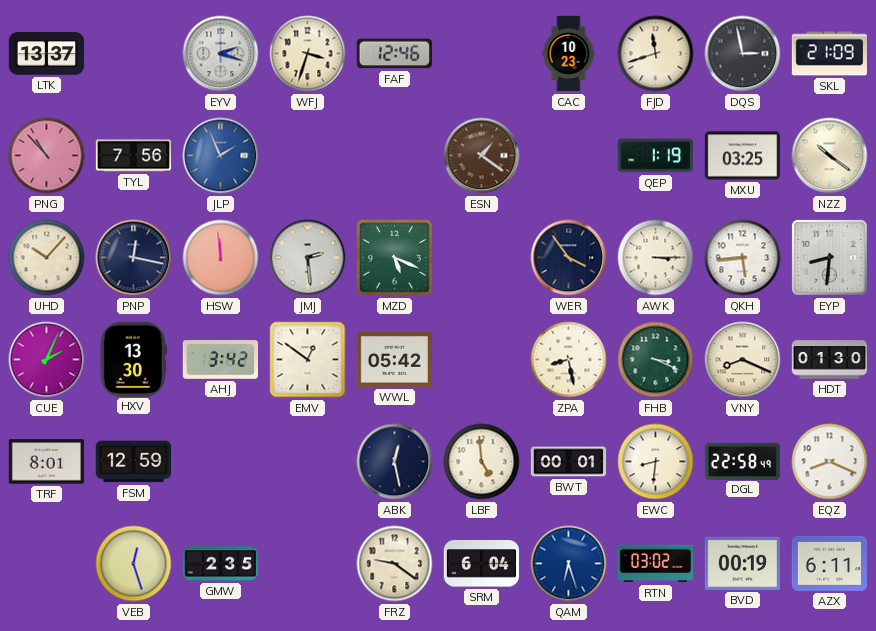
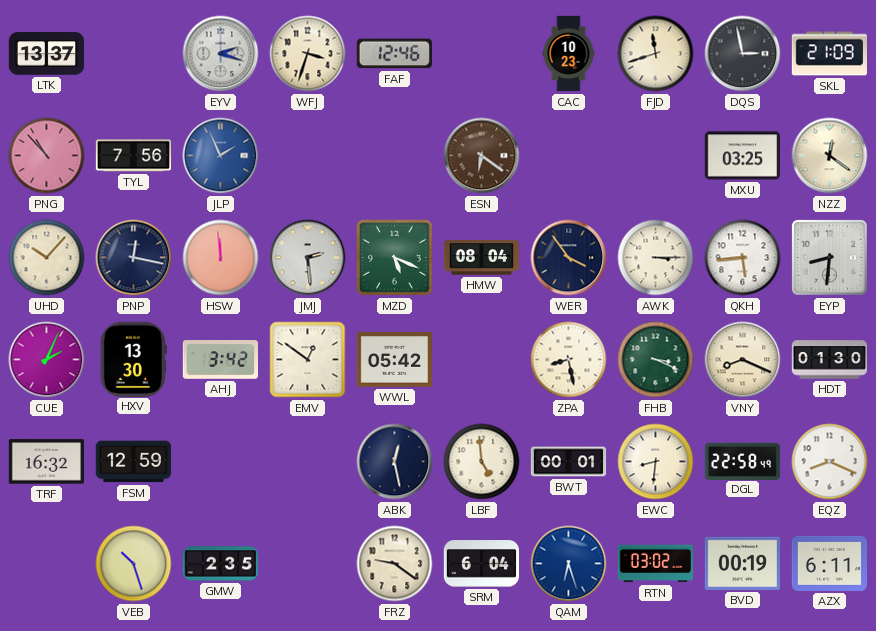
ESN: 1:21 -> 6:21
QEP: 1:19 -> none
NZZ: 10:21 -> 12:21
HMW: none -> 08:04
TRF: 8:01 -> 16:32
VEB: 12:27 -> 10:27
